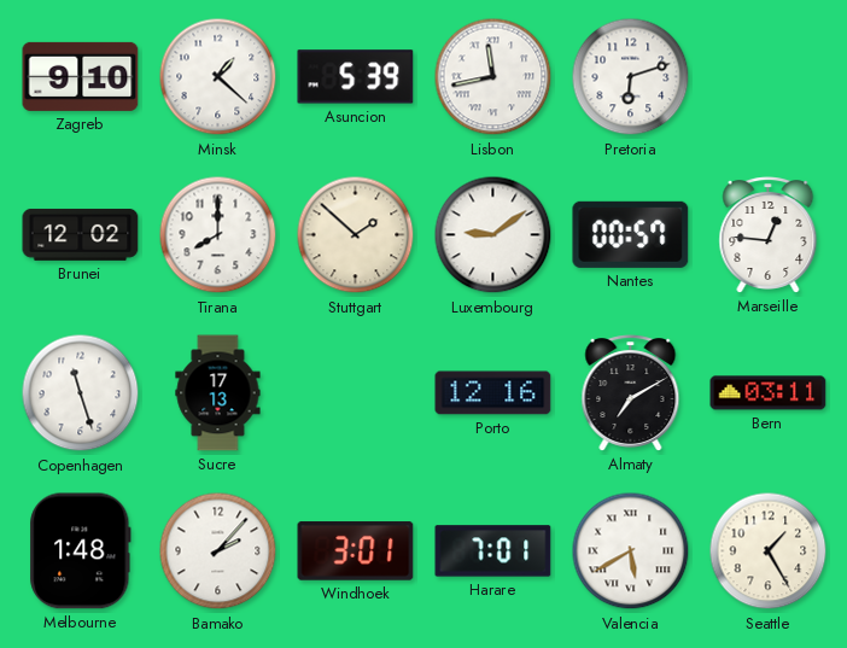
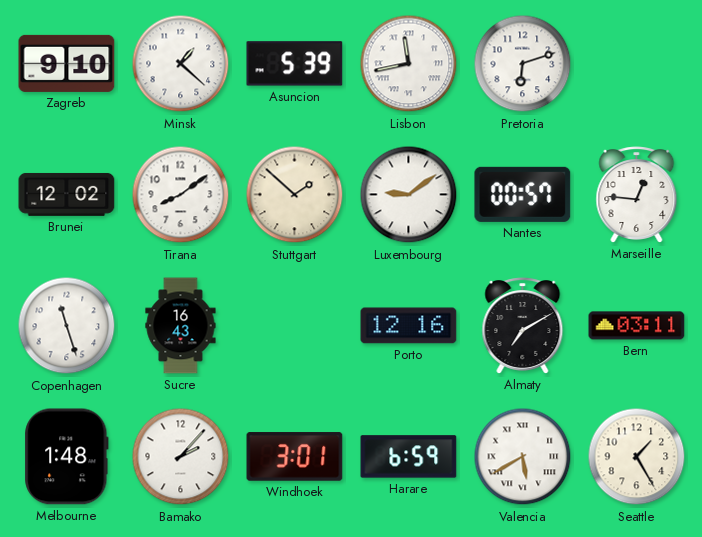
Tirana: 8:00 -> 8:09
Sucre: 17:13 -> 16:43
Harare: 7:01 -> 6:59
